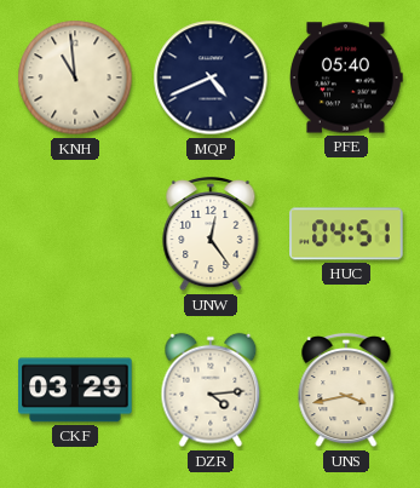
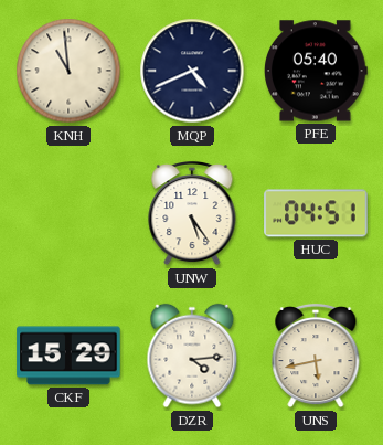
UNW: 12:24 -> 5:24
CKF: 03:29 -> 15:29
UNS: 3:43 -> 5:43
